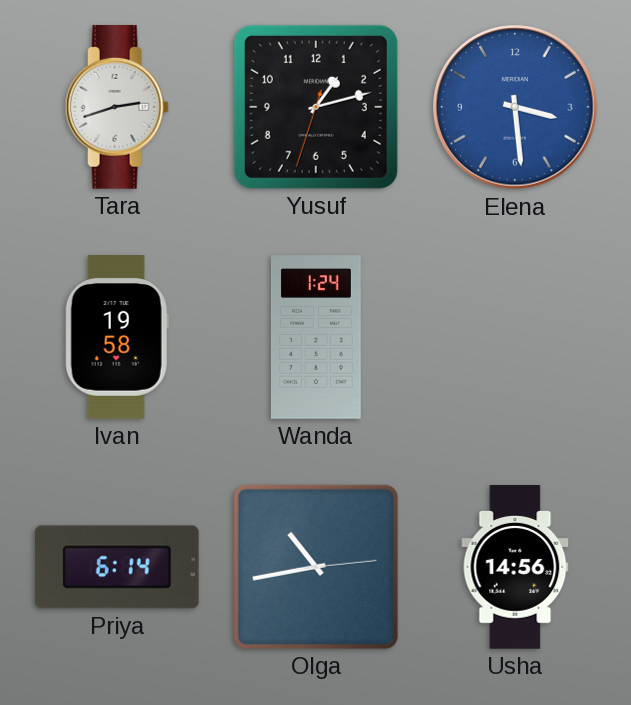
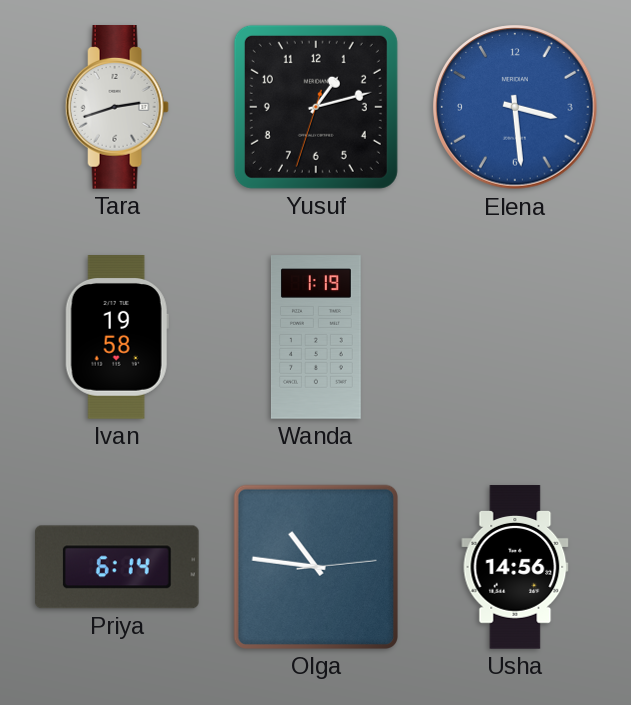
Wanda: 1:24 -> 1:19
Olga: 10:43 -> 10:46
